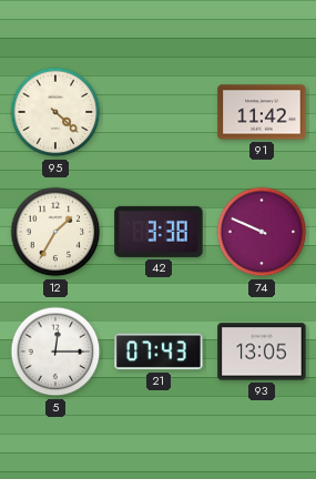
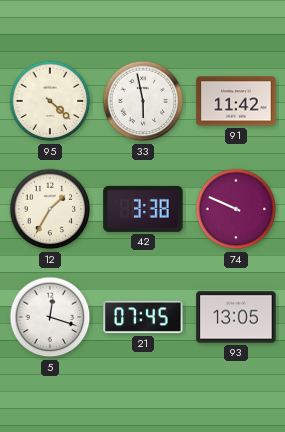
33: none -> 5:58
5: 12:15 -> 12:18
21: 07:43 -> 07:45
